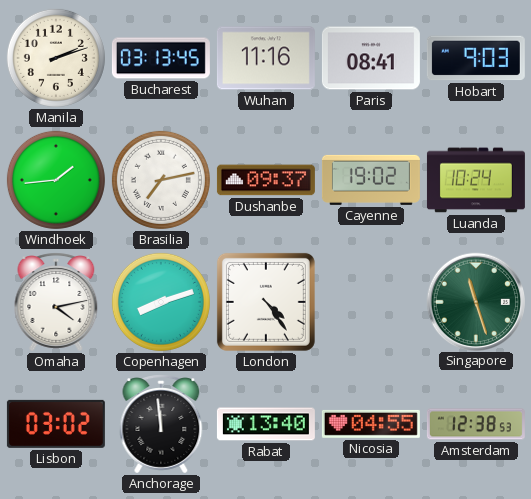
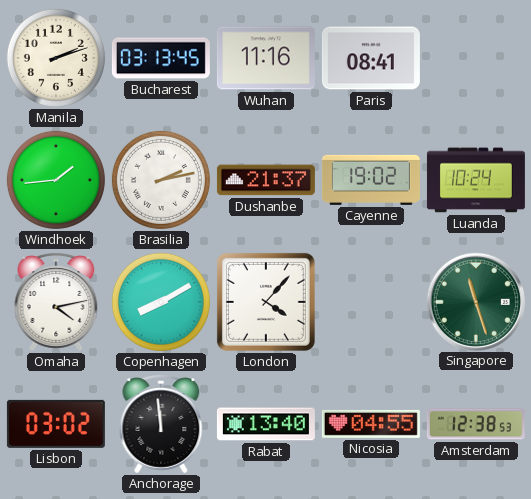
Hobart: 9:03 -> none
Brasilia: 7:13 -> 2:13
Dushanbe: 09:37 -> 21:37
Copenhagen: 8:12 -> 8:10
London: 4:24 -> 4:07
